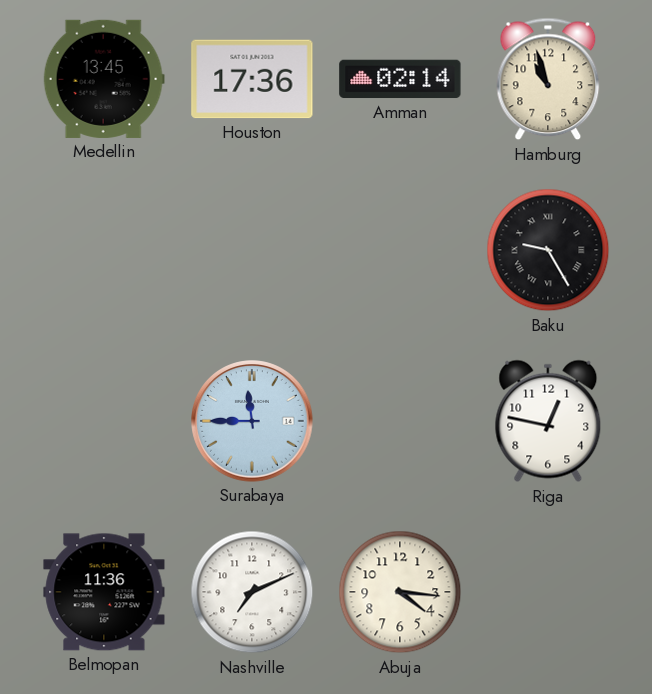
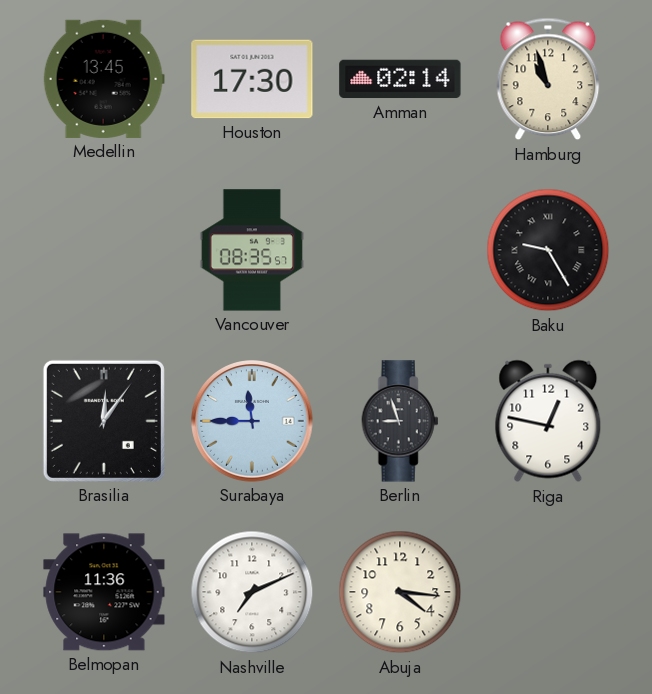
Houston: 17:36 -> 17:30
Vancouver: none -> 08:35
Brasilia: none -> 12:06
Berlin: none -> 8:57
